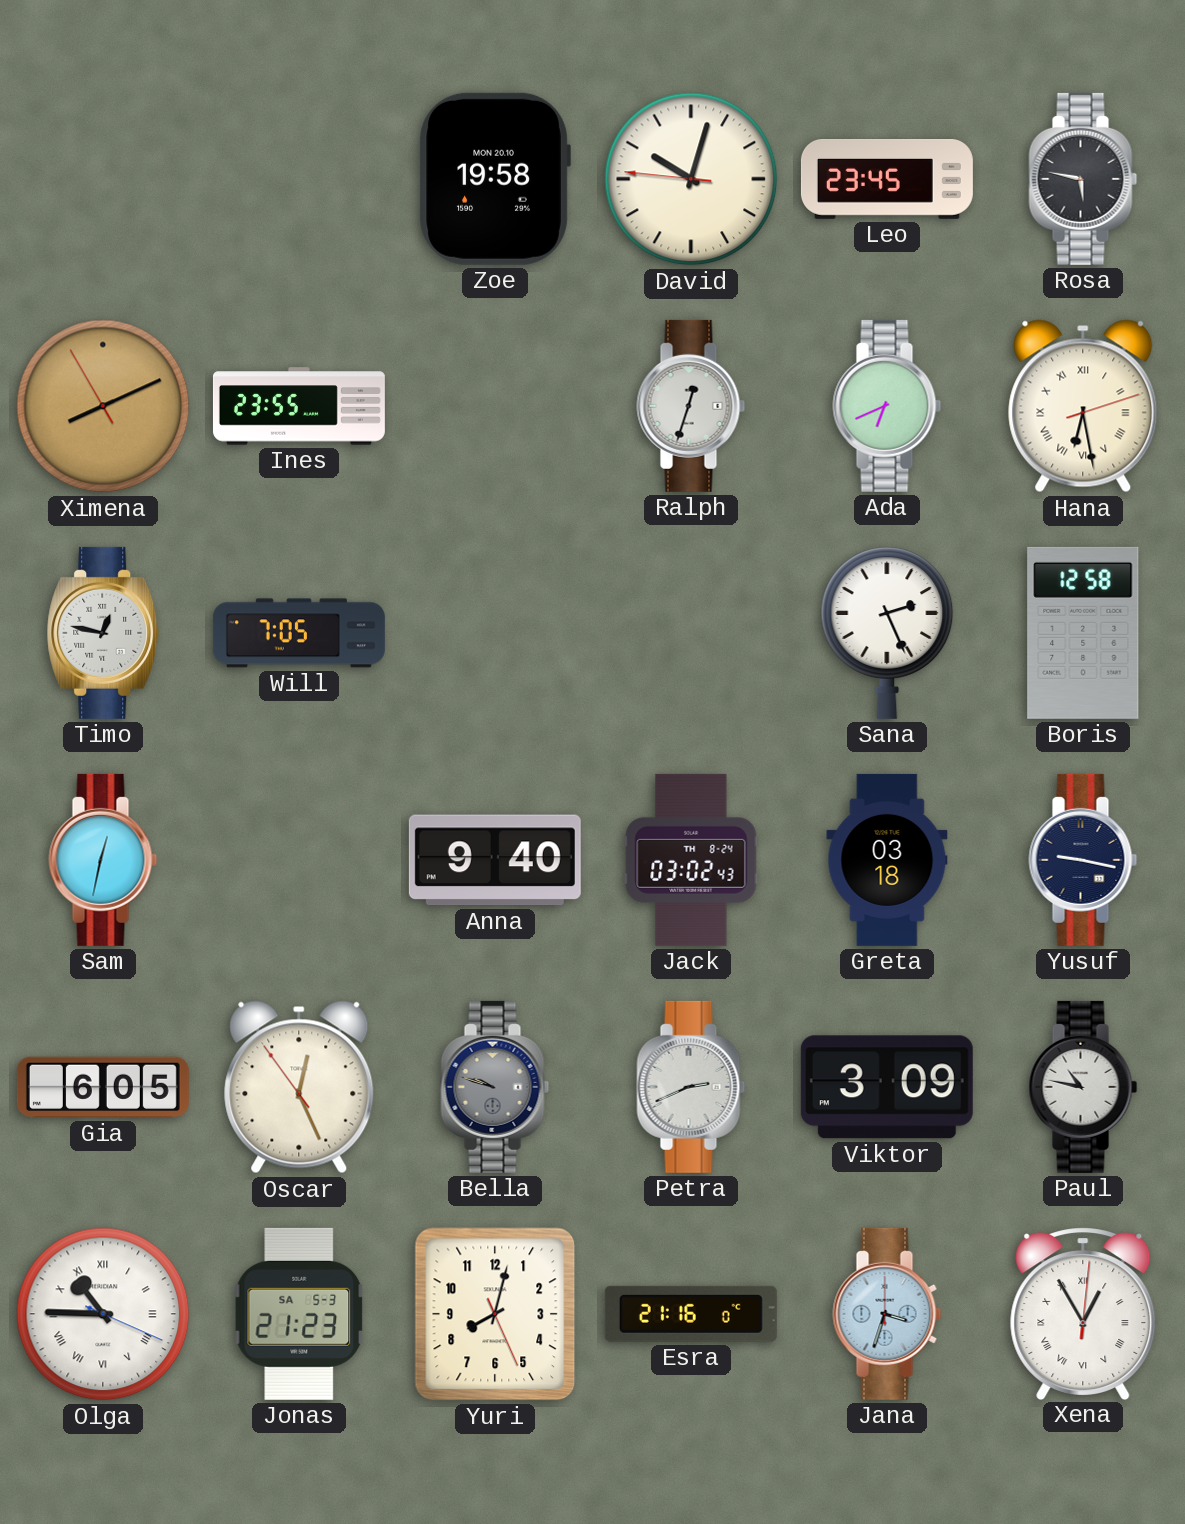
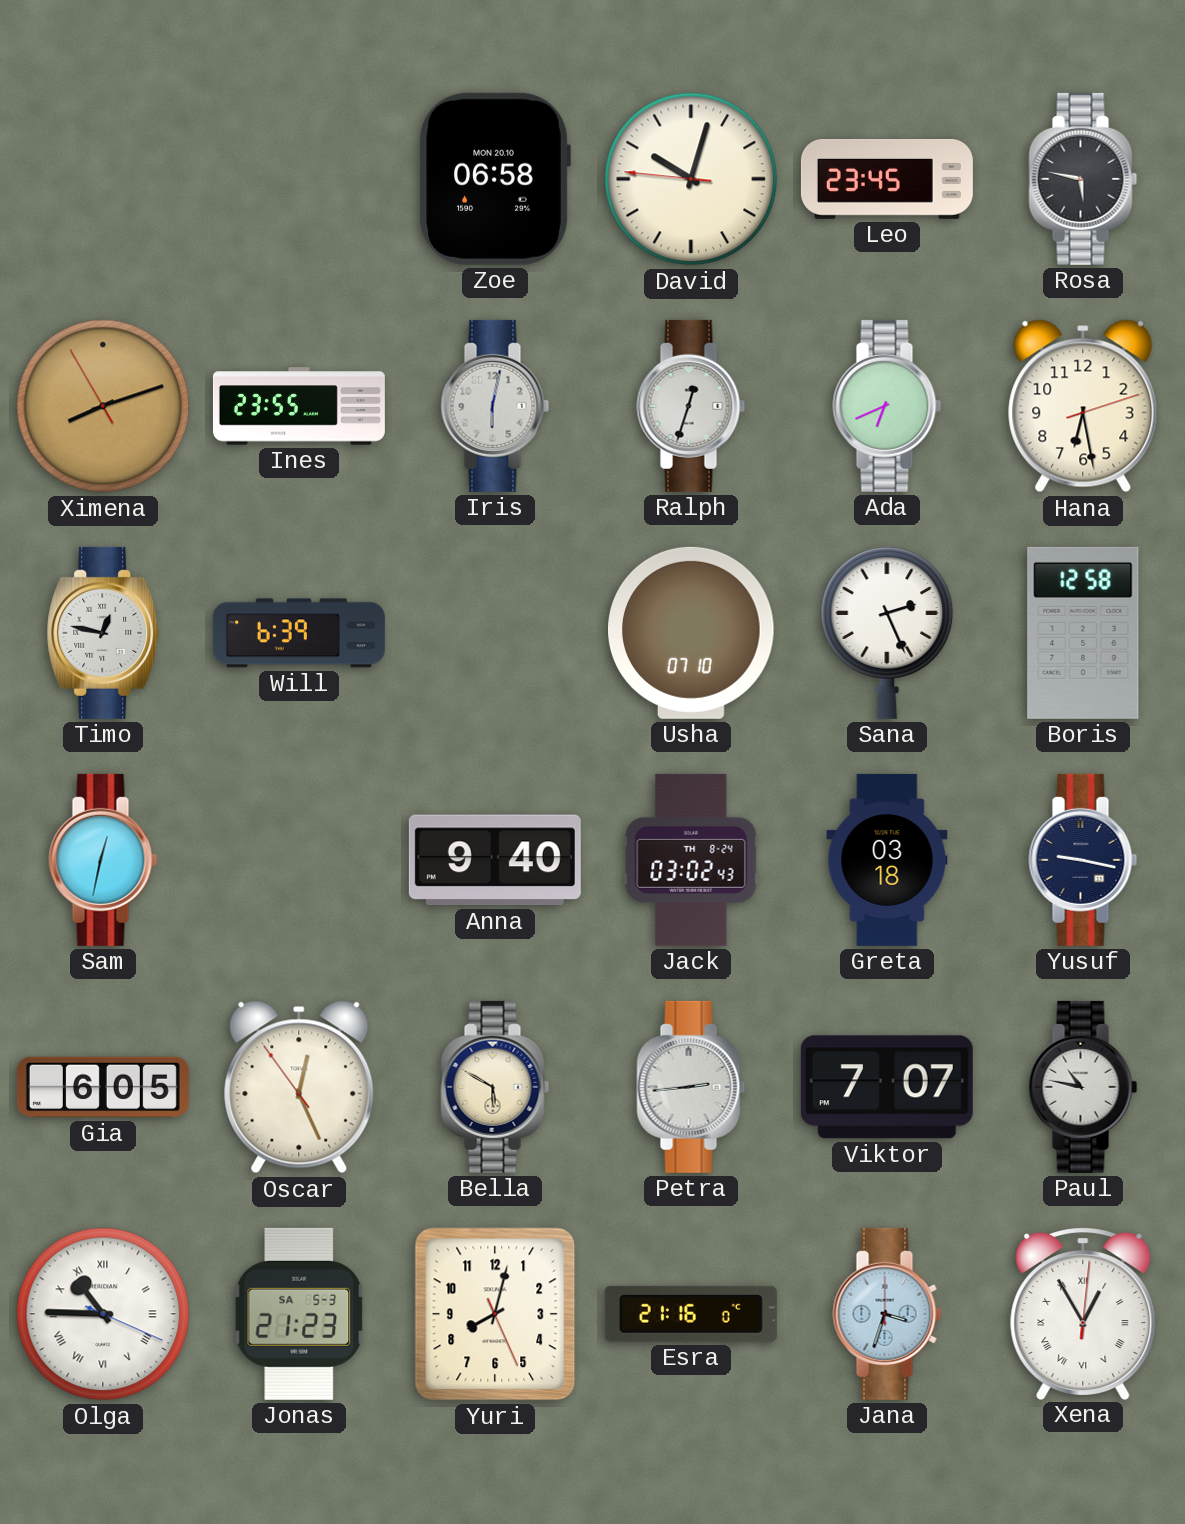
Zoe: 19:58 -> 06:58
Ximena: 8:10 -> 8:11
Iris: none -> 6:02
Hana numerals: Roman -> Arabic
Will: 7:05 -> 6:39
Usha: none -> 07:10
Bella: 9:48 -> 5:50
Bella dial: grey -> cream
Petra: 2:41 -> 2:44
Viktor: 3:09 -> 7:07
